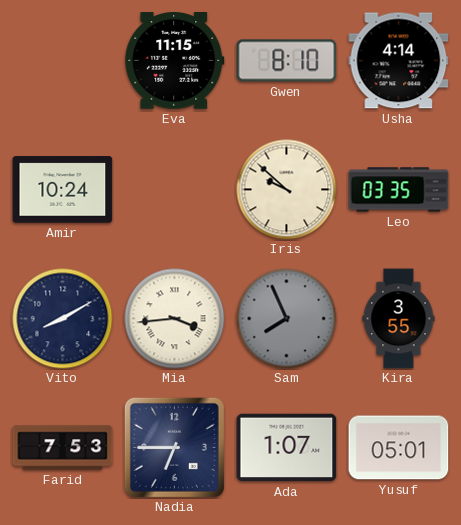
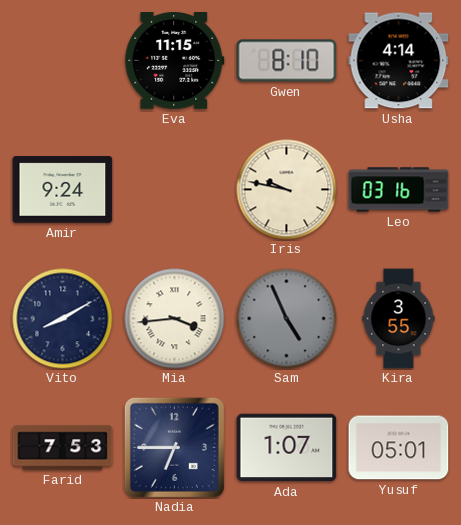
Amir: 10:24 -> 9:24
Iris: 9:52 -> 9:47
Leo: 03:35 -> 03:16
Sam: 7:56 -> 4:56
